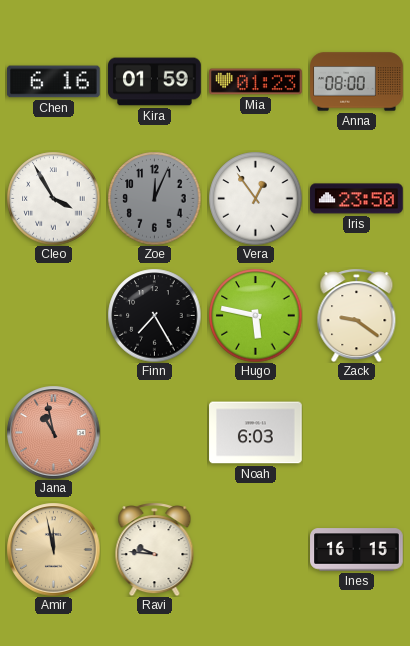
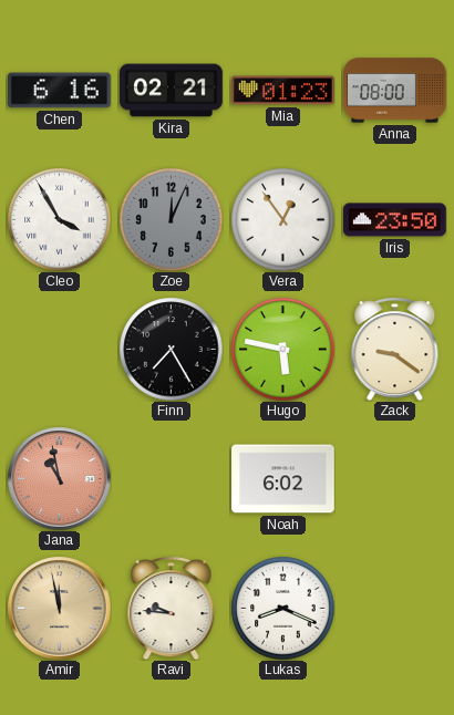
Kira: 01:59 -> 02:21
Noah: 6:03 -> 6:02
Lukas: none -> 8:19
Ines: 16:15 -> none
